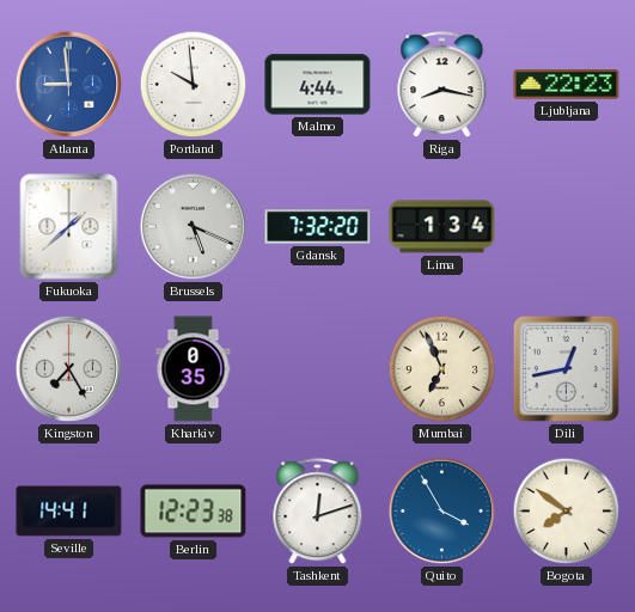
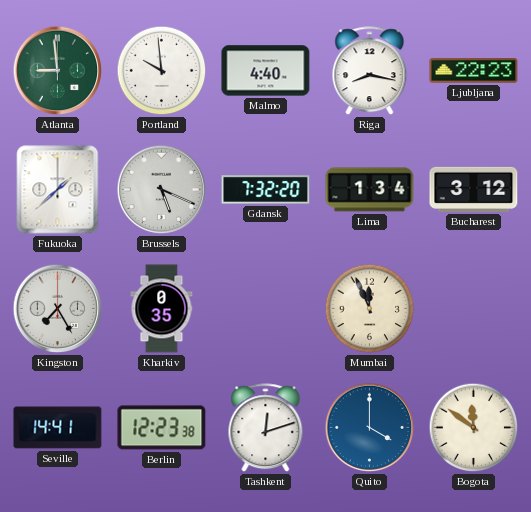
Atlanta dial: blue -> green
Malmo: 4:44 -> 4:40
Bucharest: none -> 3:12
Mumbai: 6:56 -> 11:56
Dili: 12:43 -> none
Quito: 3:55 -> 4:00
Bogota: 7:51 -> 11:51
